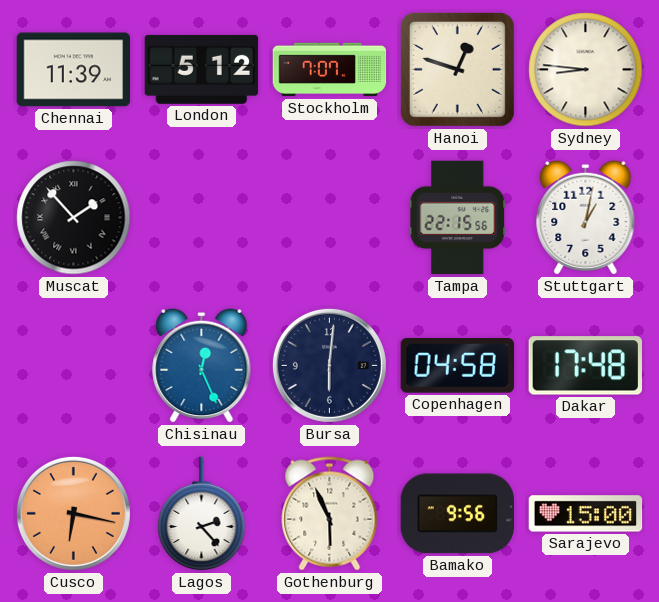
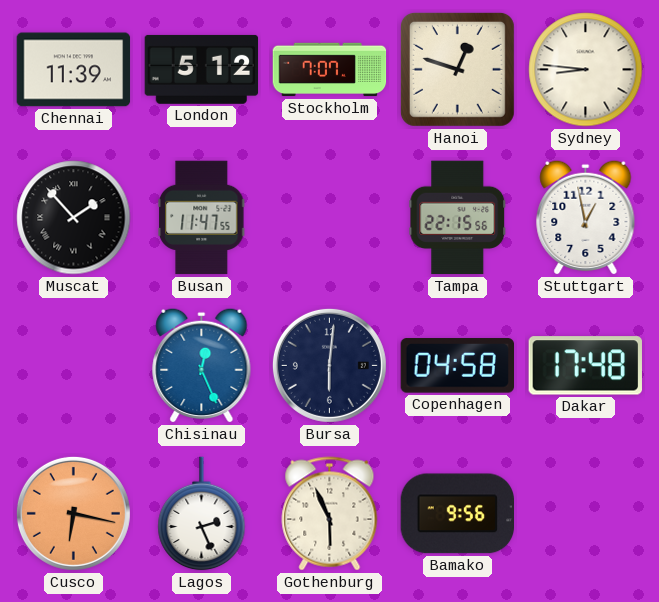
Busan: none -> 11:47
Stuttgart: 1:02 -> 12:58
Lagos: 2:23 -> 2:26
Sarajevo: 15:00 -> none
